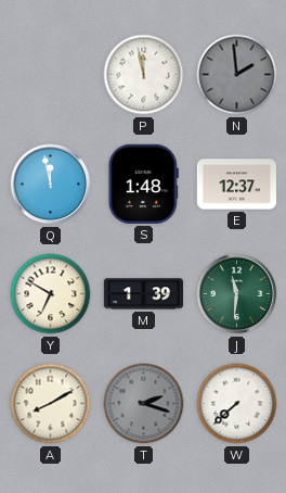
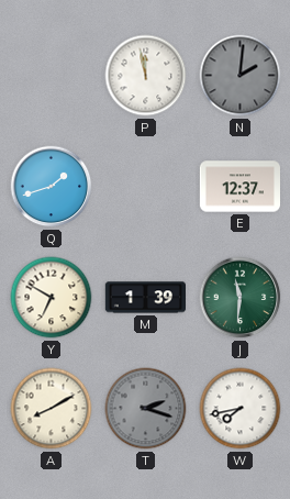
N: 1:59 -> 2:01
Q: 11:58 -> 1:42
S: 1:48 -> none
W: 7:38 -> 7:43
